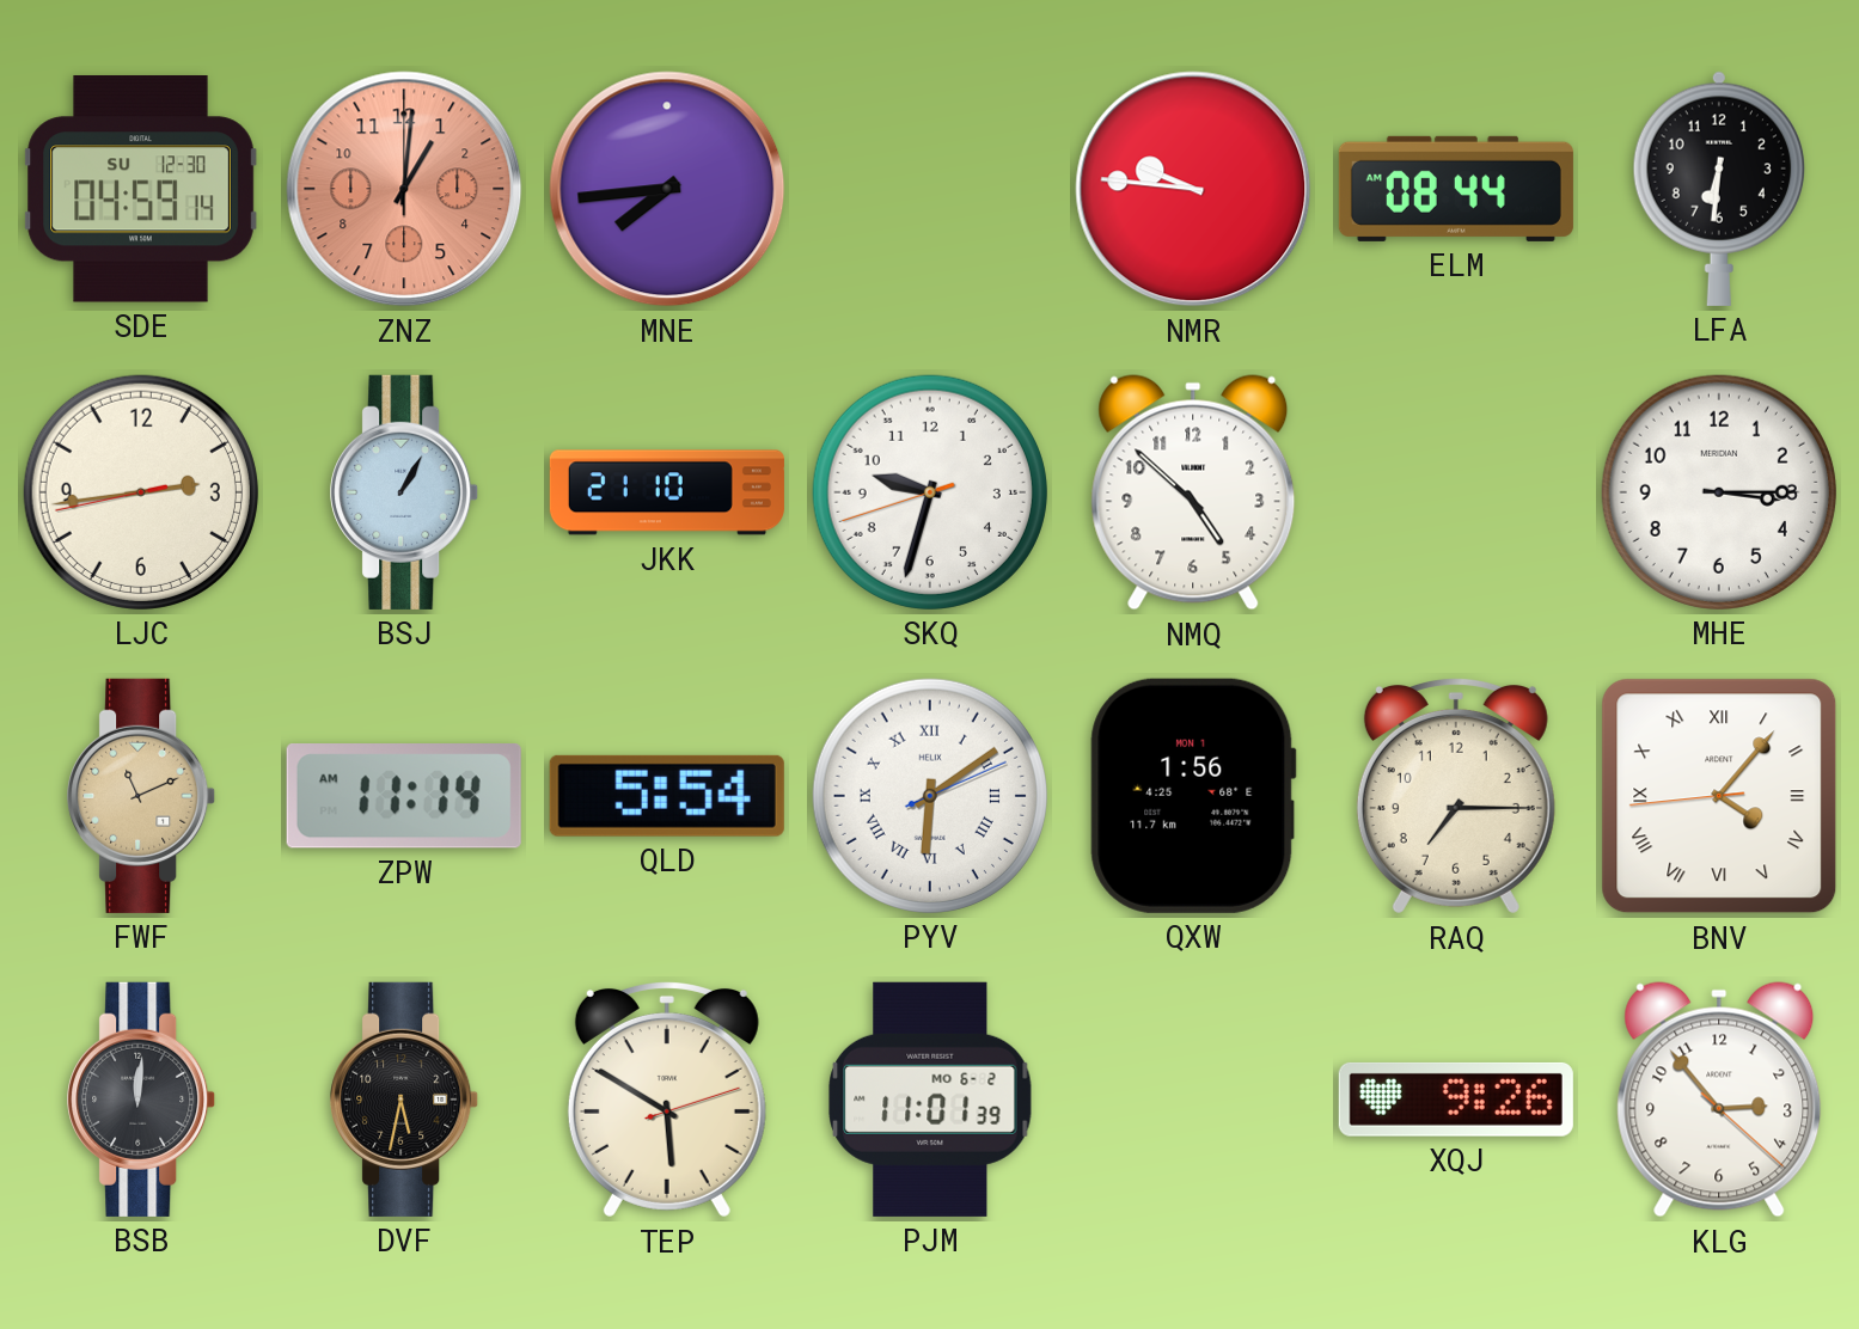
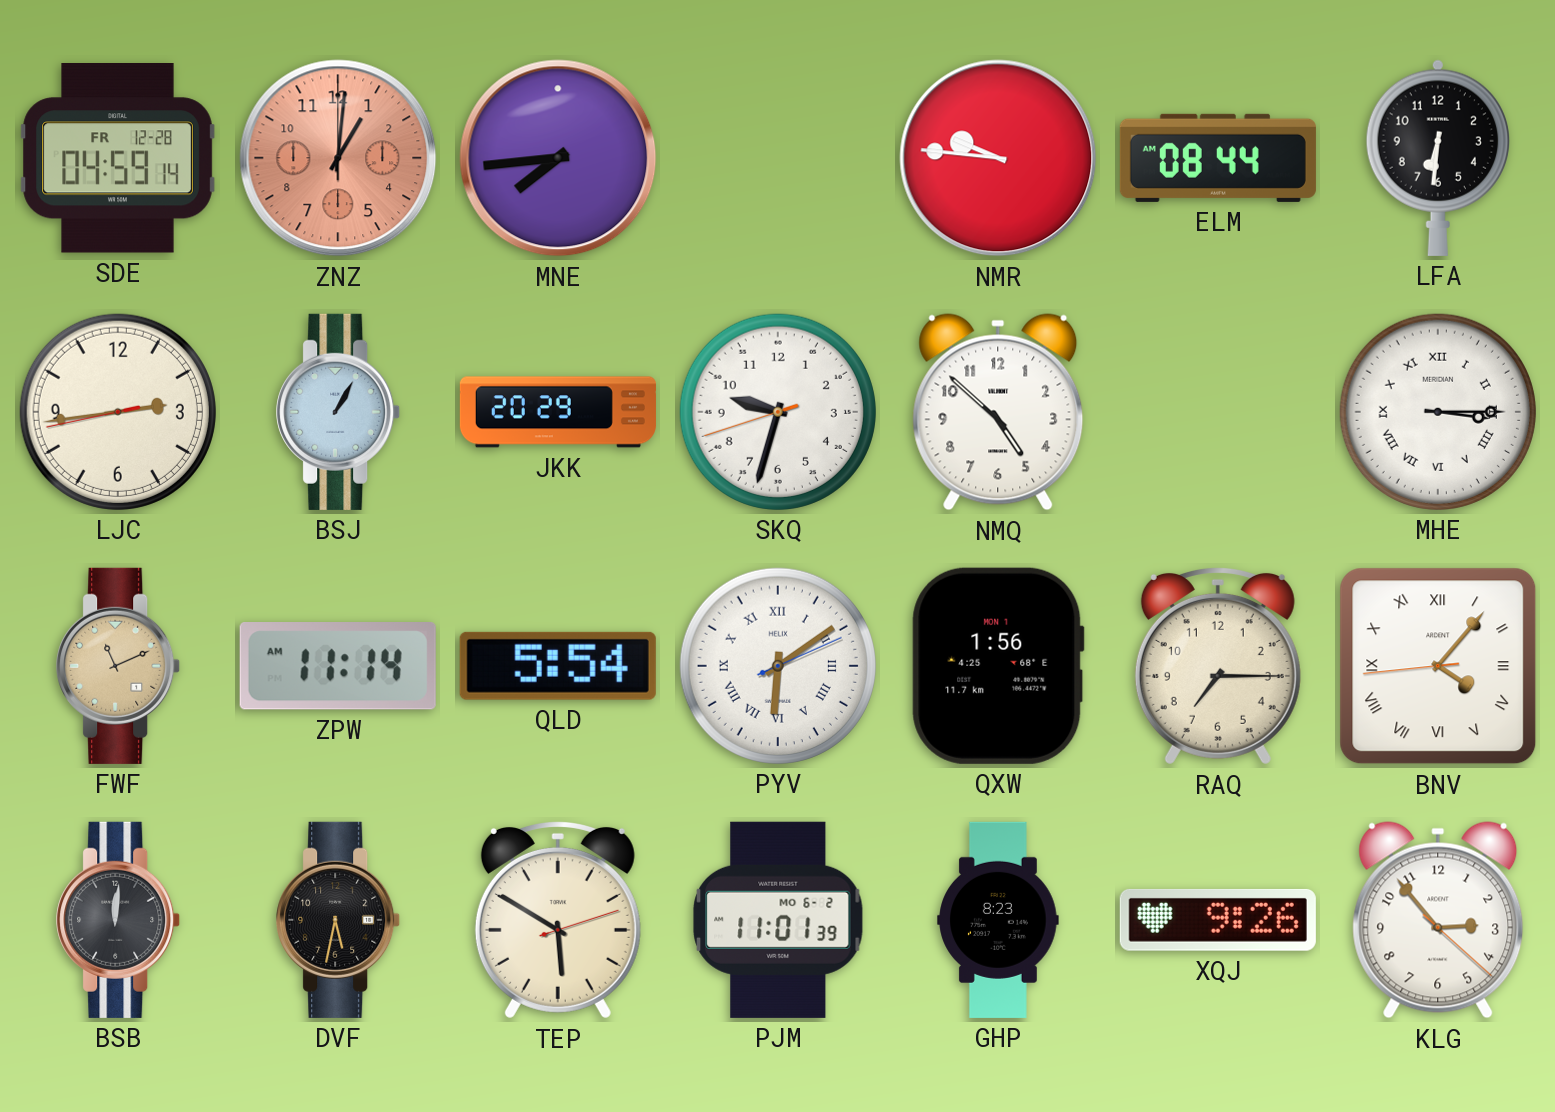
SDE date: SU 12-30 -> FR 12-28
JKK: 21:10 -> 20:29
MHE numerals: Arabic -> Roman
GHP: none -> 8:23
